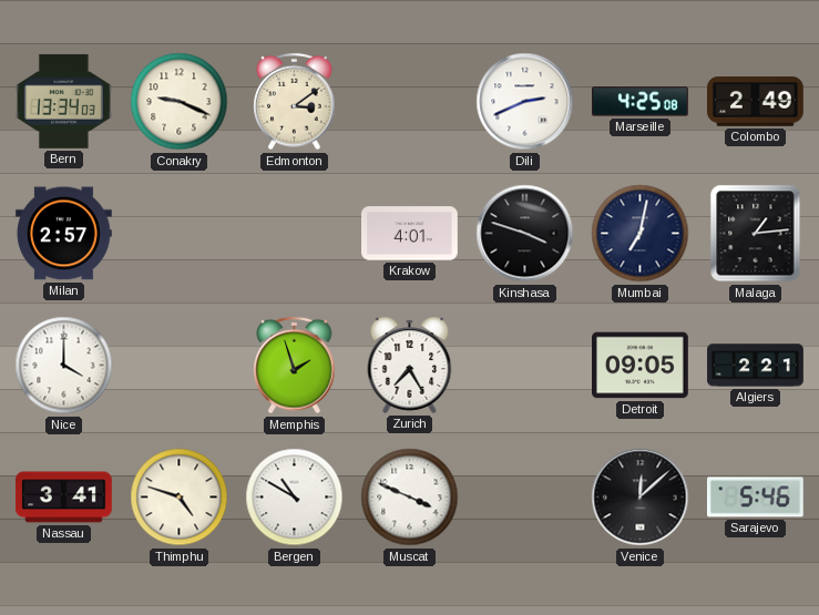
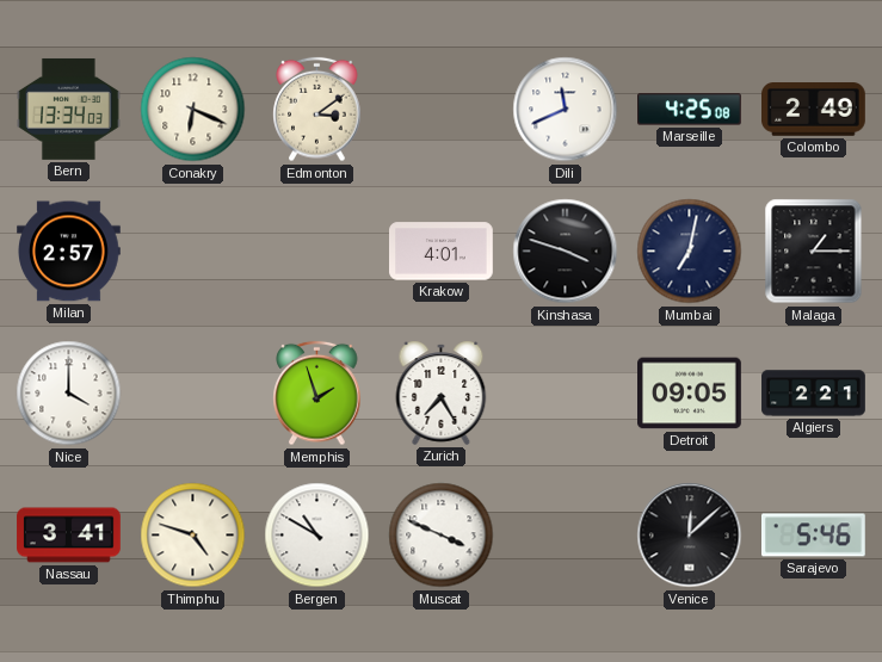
Conakry: 9:19 -> 6:19
Dili: 2:41 -> 11:41
Malaga: 1:14 -> 1:15
